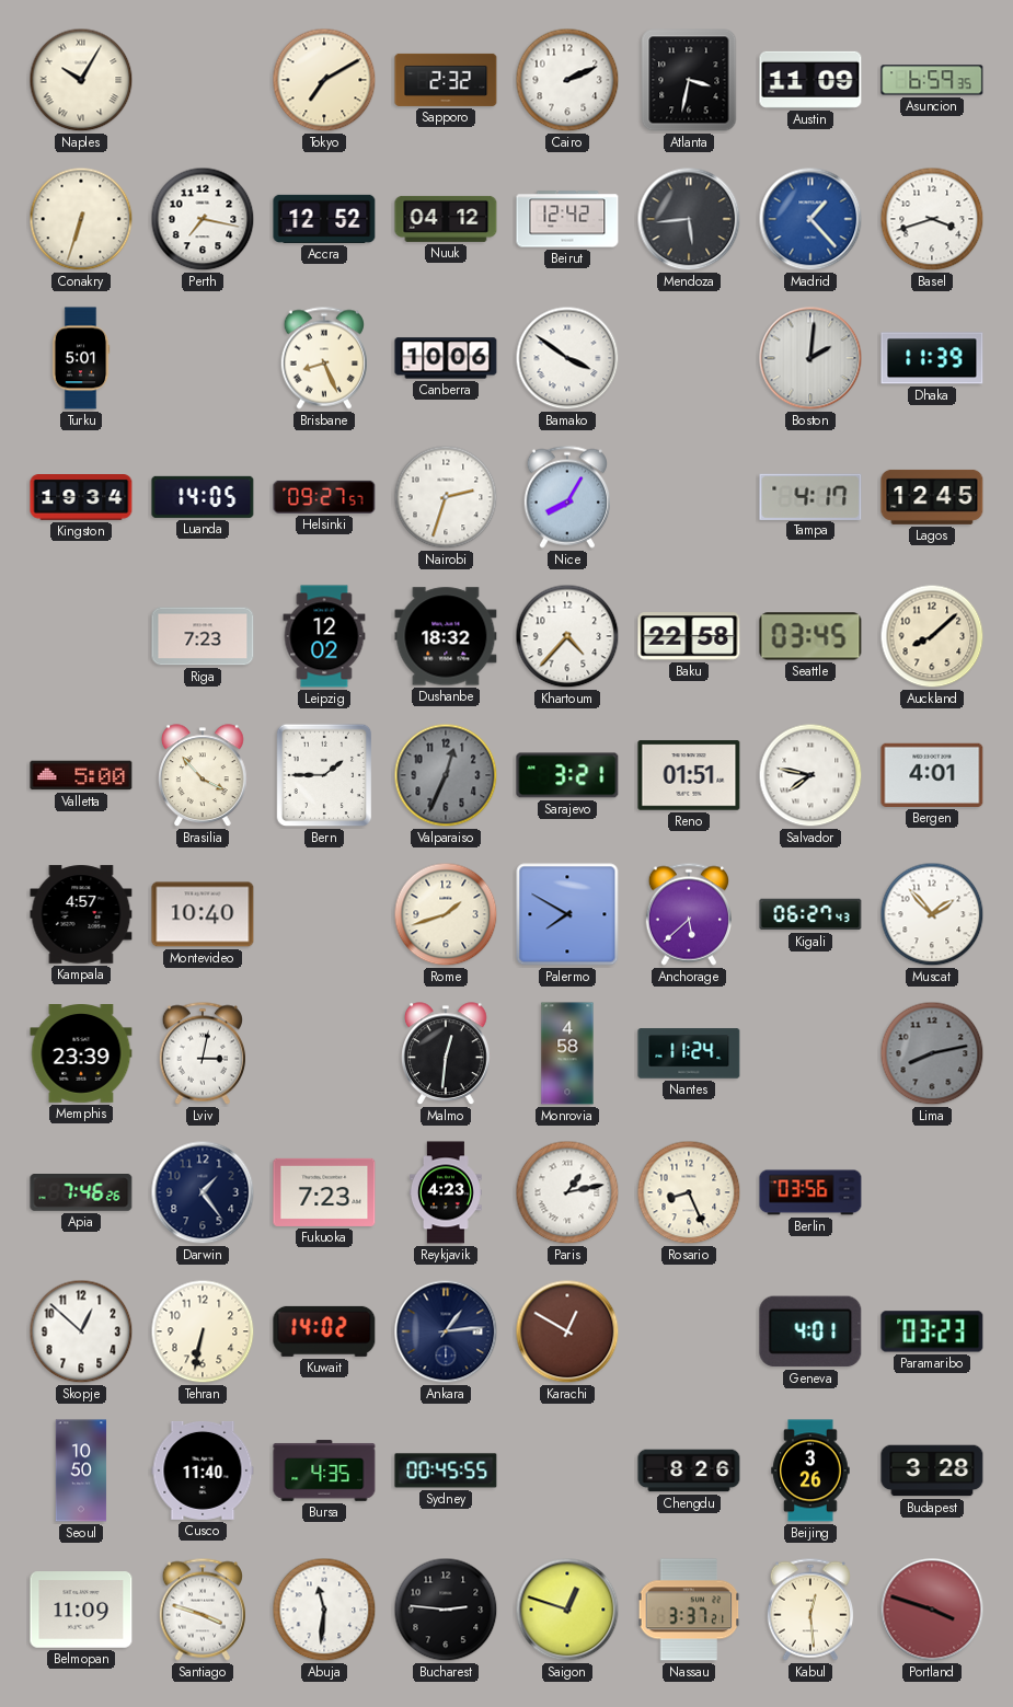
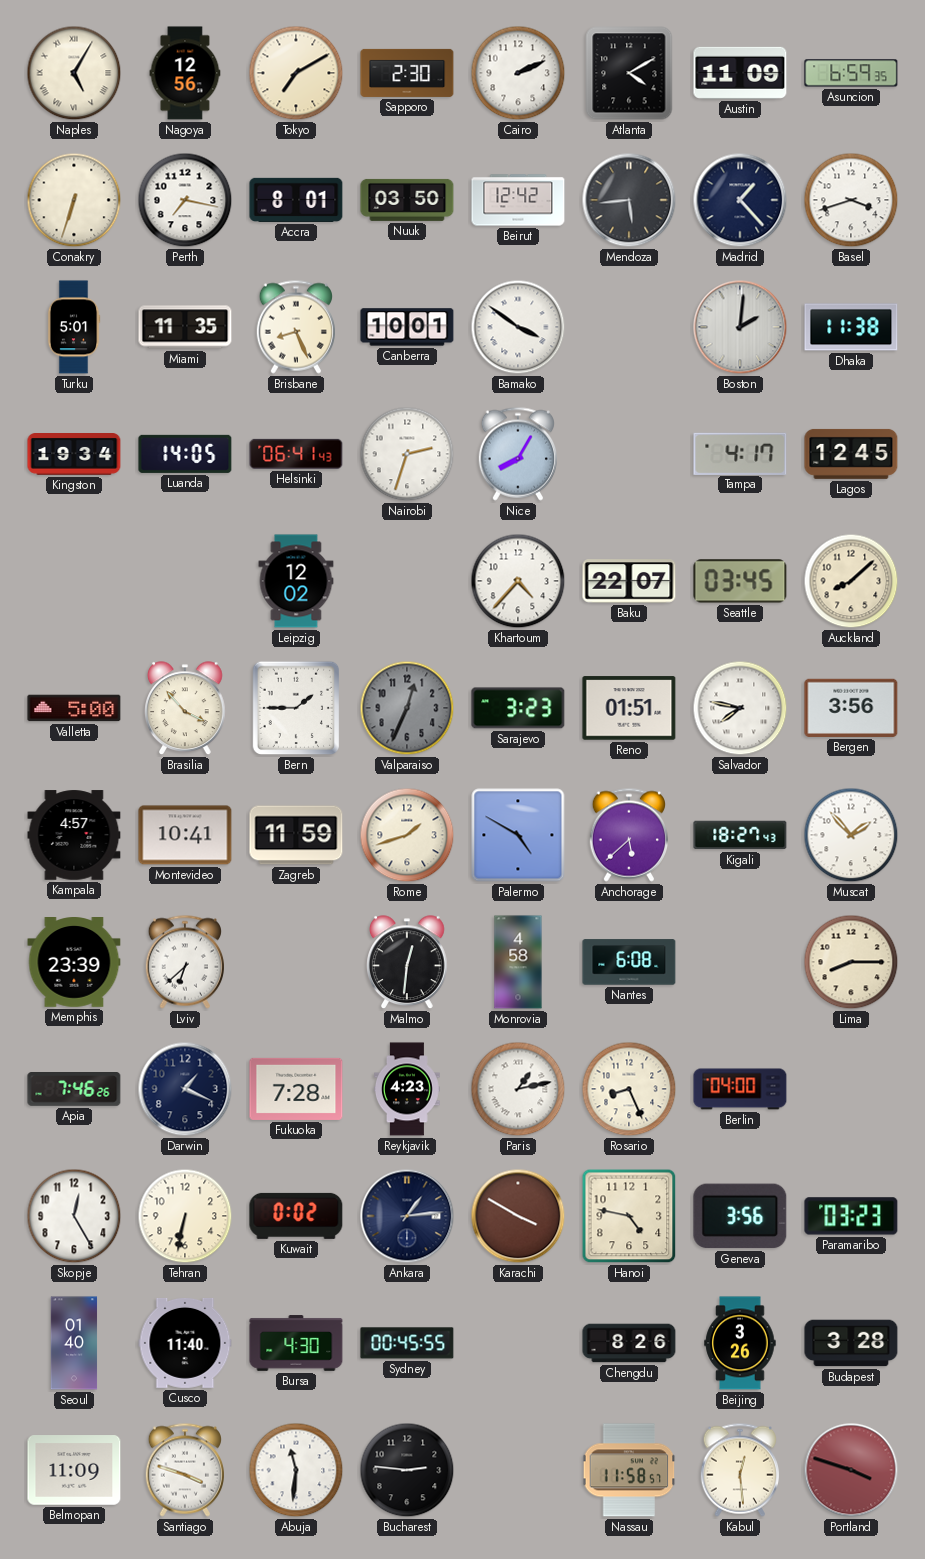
Naples: 10:05 -> 5:05
Nagoya: none -> 12:56
Sapporo: 2:32 -> 2:30
Atlanta: 3:32 -> 4:10
Accra: 12:52 -> 8:01
Nuuk: 04:12 -> 03:50
Madrid dial: blue -> navy
Miami: none -> 11:35
Canberra: 10:06 -> 10:01
Dhaka: 11:39 -> 11:38
Helsinki: 09:27 -> 06:41
Riga: 7:23 -> none
Dushanbe: 18:32 -> none
Baku: 22:58 -> 22:07
Sarajevo: 3:21 -> 3:23
Bergen: 4:01 -> 3:56
Montevideo: 10:40 -> 10:41
Zagreb: none -> 11:59
Palermo: 7:50 -> 4:50
Kigali: 06:27 -> 18:27
Lviv: 3:02 -> 6:38
Nantes: 11:24 -> 6:08
Lima: 8:13 -> 8:15
Lima dial: grey -> cream
Darwin: 1:24 -> 1:19
Fukuoka: 7:23 -> 7:28
Berlin: 03:56 -> 04:00
Skopje: 12:52 -> 12:25
Kuwait: 14:02 -> 0:02
Karachi: 12:50 -> 3:50
Hanoi: none -> 4:47
Geneva: 4:01 -> 3:56
Seoul: 10:50 -> 01:40
Bursa: 4:35 -> 4:30
Saigon: 12:48 -> none
Nassau: 3:37 -> 11:58
